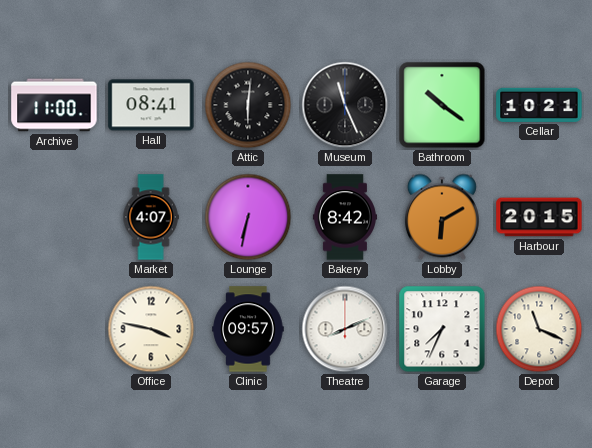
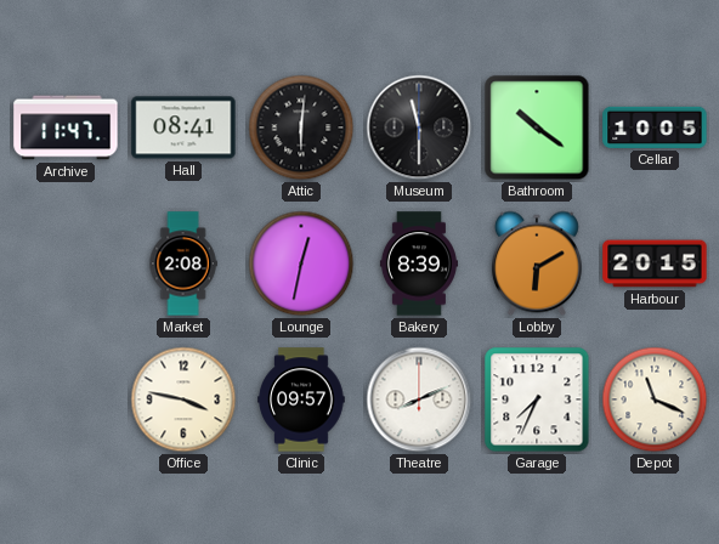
Archive: 11:00 -> 11:47
Museum: 11:26 -> 11:30
Cellar: 10:21 -> 10:05
Market: 4:07 -> 2:08
Lounge: 6:32 -> 12:32
Bakery: 8:42 -> 8:39
